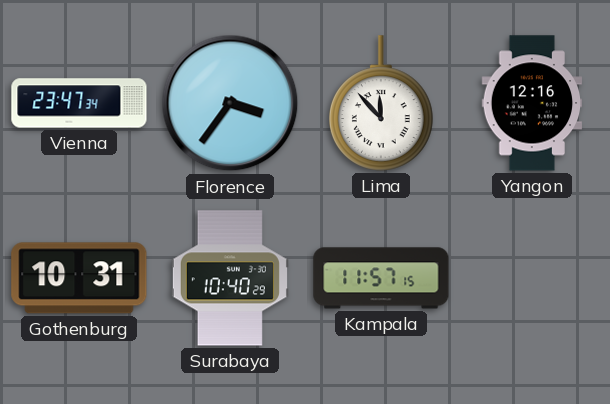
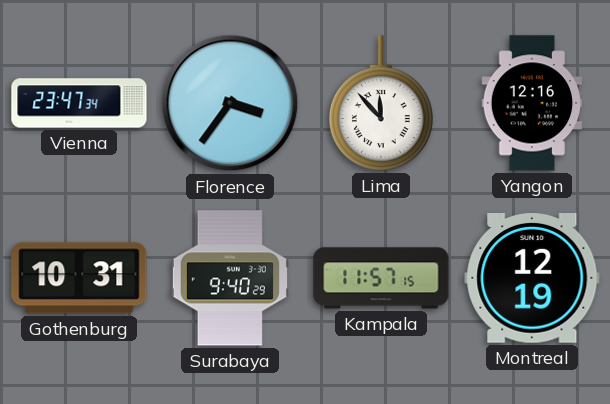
Surabaya: 10:40 -> 9:40
Montreal: none -> 12:19
